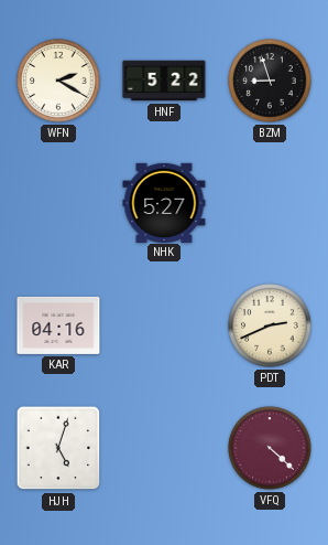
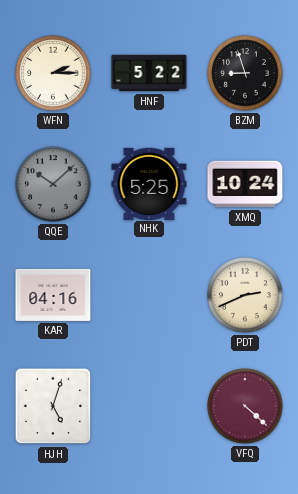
WFN: 2:20 -> 2:15
QQE: none -> 10:08
NHK: 5:27 -> 5:25
XMQ: none -> 10:24
